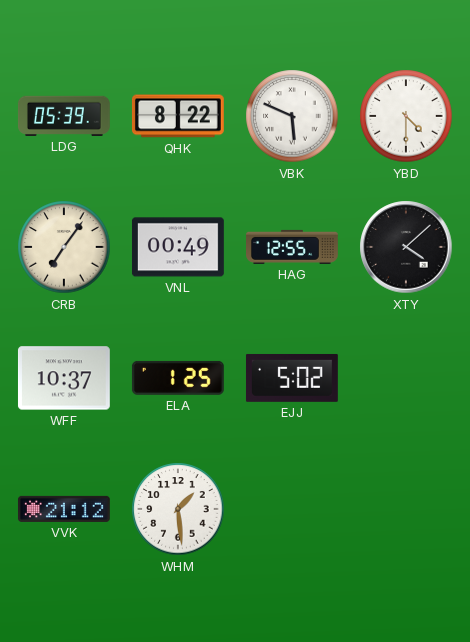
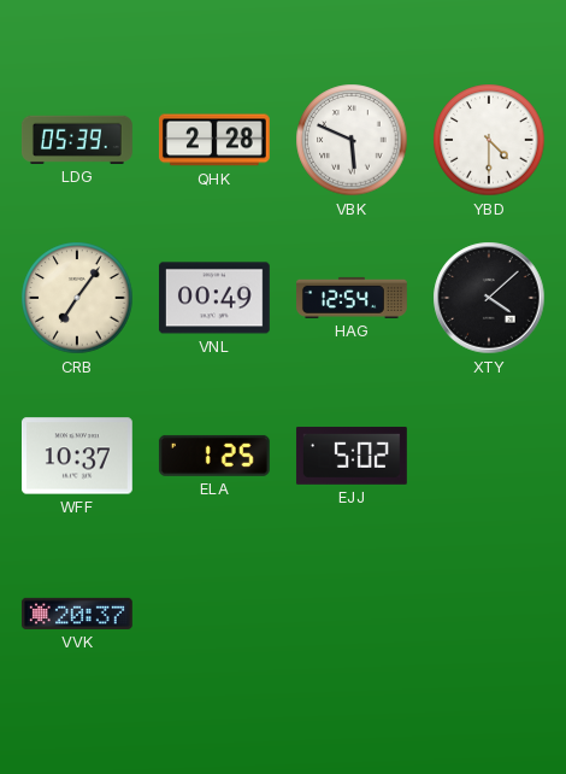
QHK: 8:22 -> 2:28
HAG: 12:55 -> 12:54
VVK: 21:12 -> 20:37
WHM: 1:29 -> none
